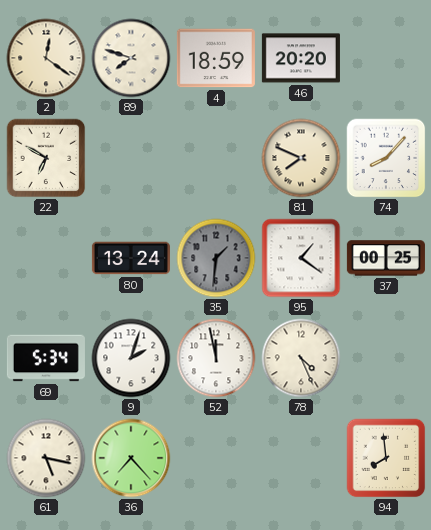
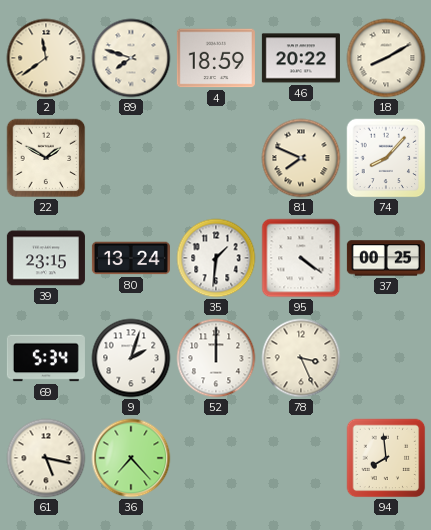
2: 12:21 -> 11:39
46: 20:20 -> 20:22
18: none -> 8:10
22: 6:50 -> 1:50
39: none -> 23:15
35 dial: grey -> white
95: 1:21 -> 4:21
52: 11:58 -> 12:00
78: 4:26 -> 3:26
